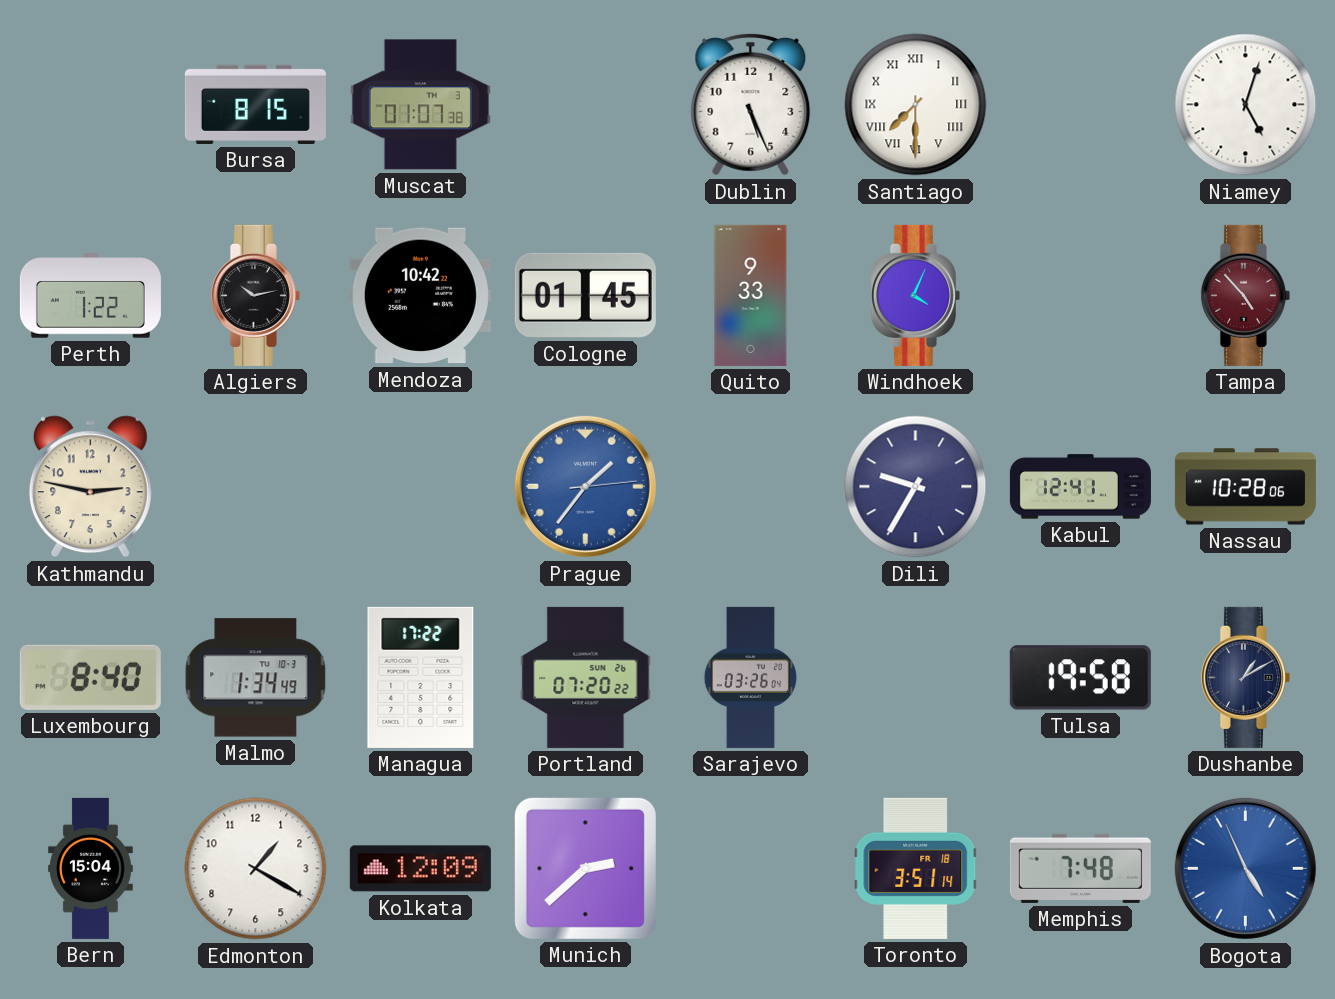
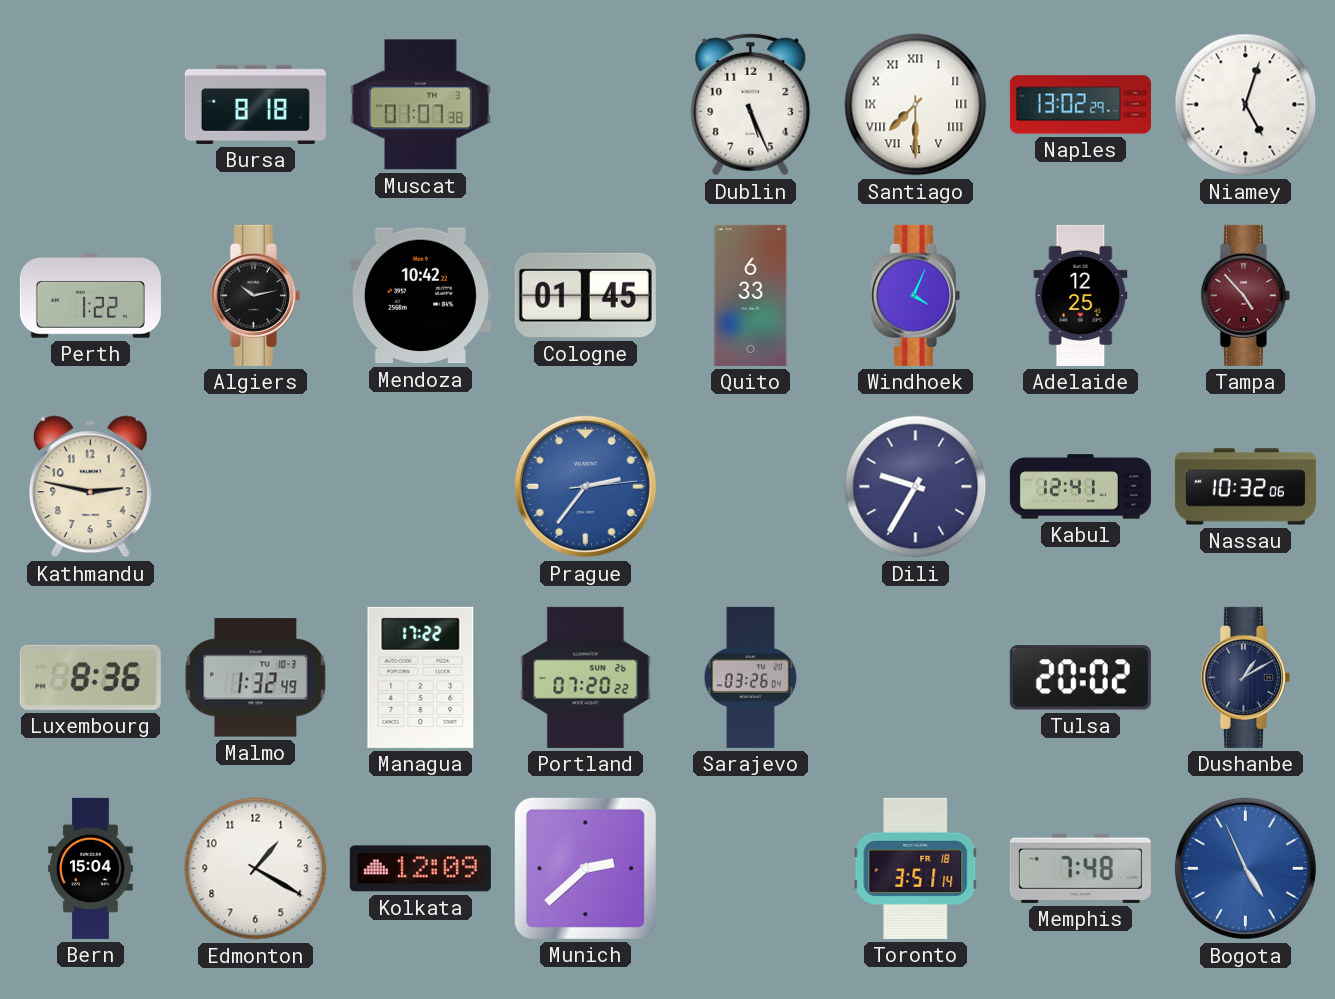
Bursa: 8:15 -> 8:18
Naples: none -> 13:02
Quito: 9:33 -> 6:33
Adelaide: none -> 12:25
Prague: 1:36 -> 2:36
Nassau: 10:28 -> 10:32
Luxembourg: 8:40 -> 8:36
Malmo: 1:34 -> 1:32
Tulsa: 19:58 -> 20:02
